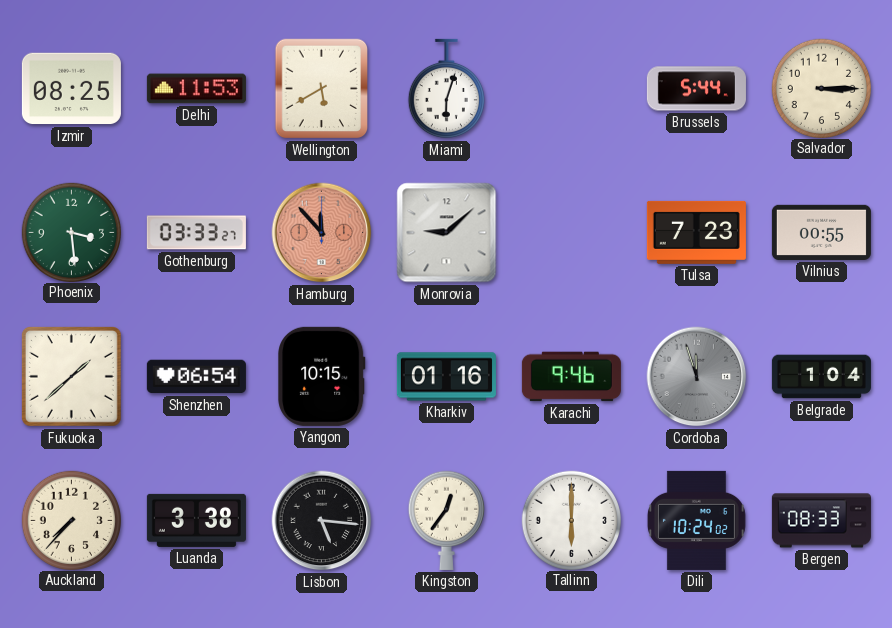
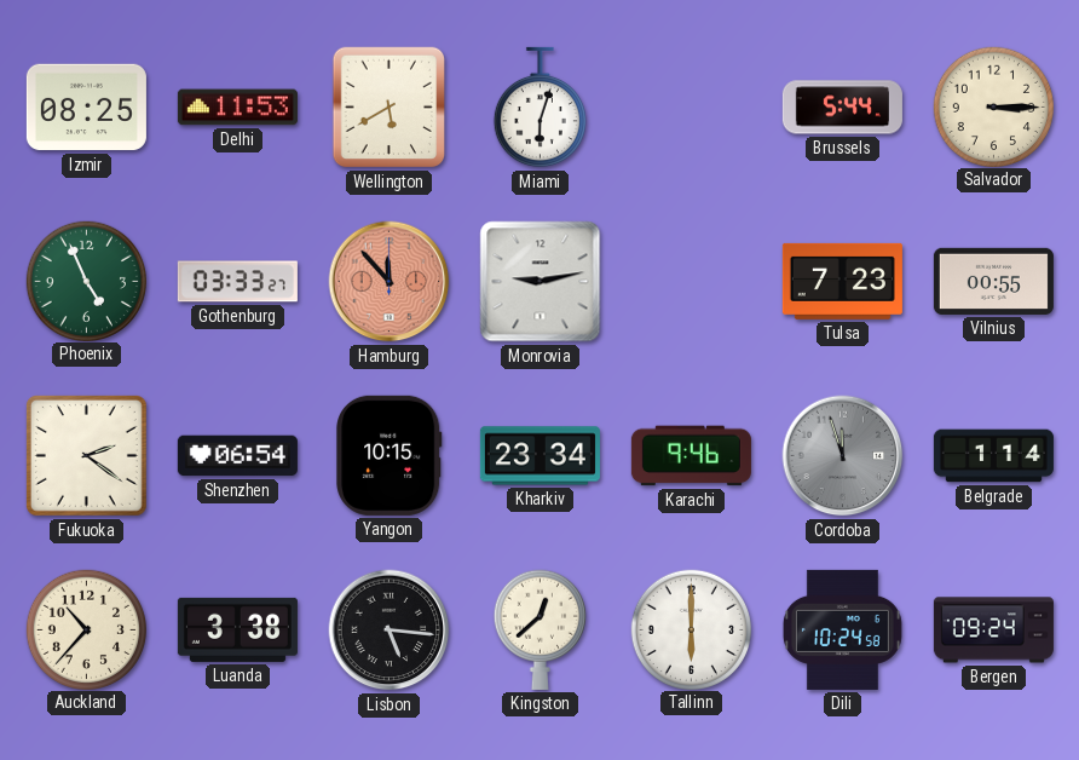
Phoenix: 3:29 -> 4:56
Monrovia: 9:08 -> 9:13
Fukuoka: 1:38 -> 2:21
Kharkiv: 01:16 -> 23:34
Belgrade: 1:04 -> 1:14
Auckland: 7:37 -> 10:37
Kingston: 12:36 -> 12:38
Dili: 10:24:02 -> 10:24:58
Bergen: 08:33 -> 09:24
